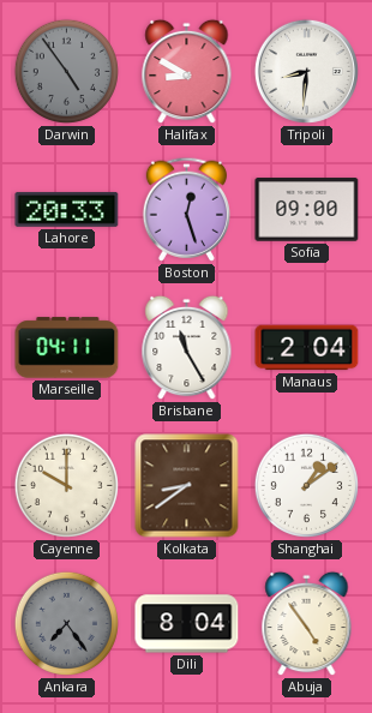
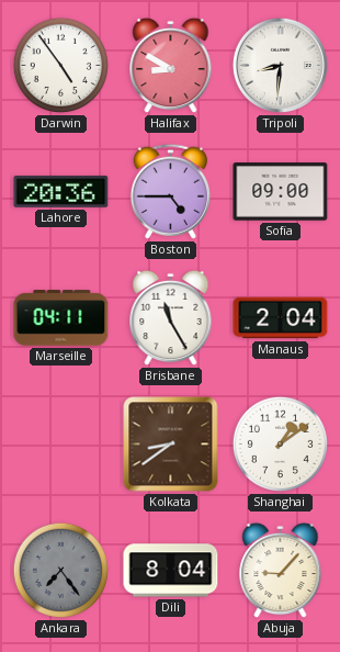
Darwin dial: grey -> white
Lahore: 20:33 -> 20:36
Boston: 12:27 -> 4:45
Cayenne: 10:00 -> none
Abuja: 4:54 -> 9:07
